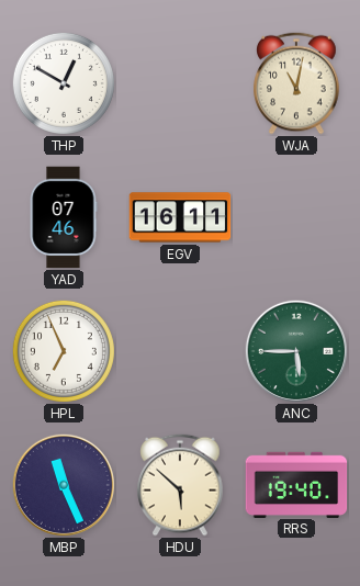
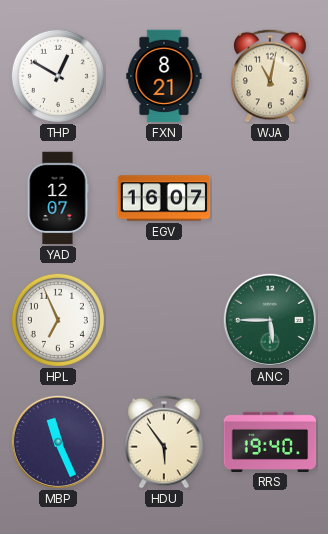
FXN: none -> 8:21
YAD: 07:46 -> 12:07
EGV: 16:11 -> 16:07
HDU: 5:52 -> 5:54
